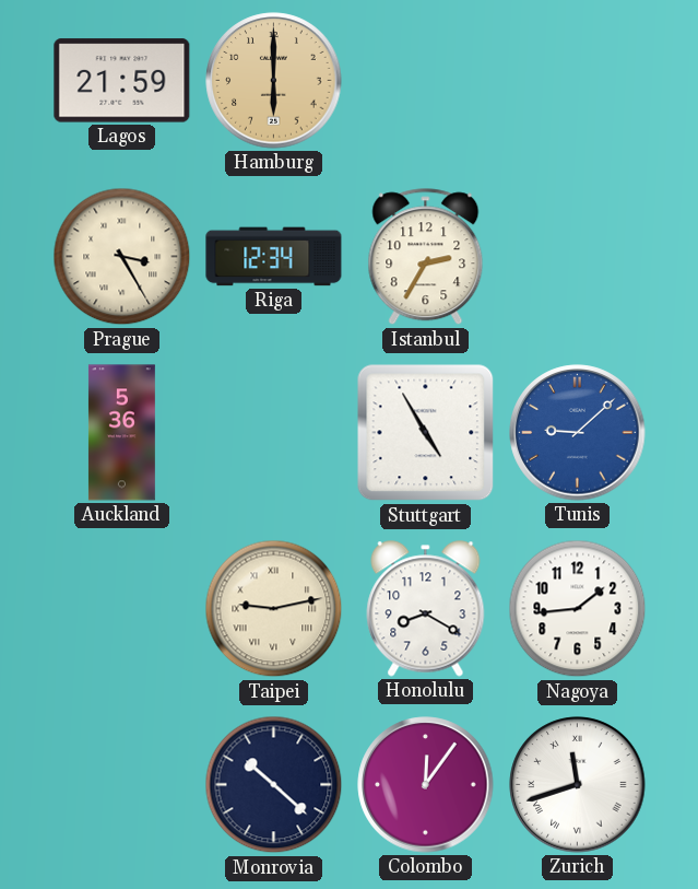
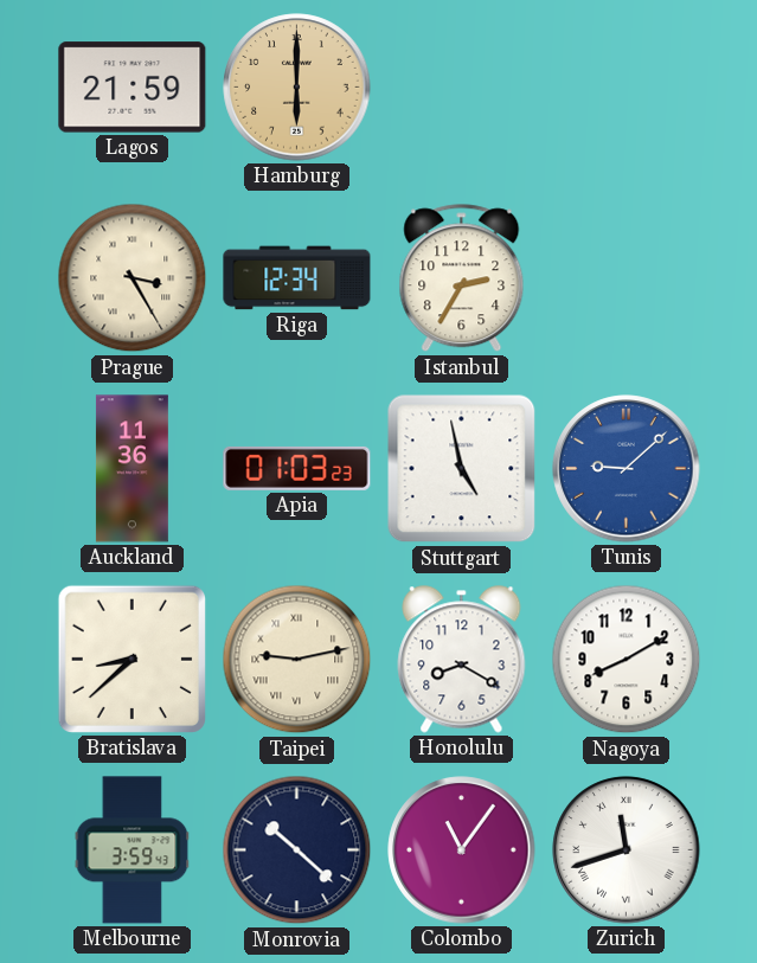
Auckland: 5:36 -> 11:36
Apia: none -> 01:03
Stuttgart: 4:55 -> 4:58
Bratislava: none -> 8:38
Nagoya: 1:44 -> 8:10
Melbourne: none -> 3:59
Colombo: 12:06 -> 11:06
